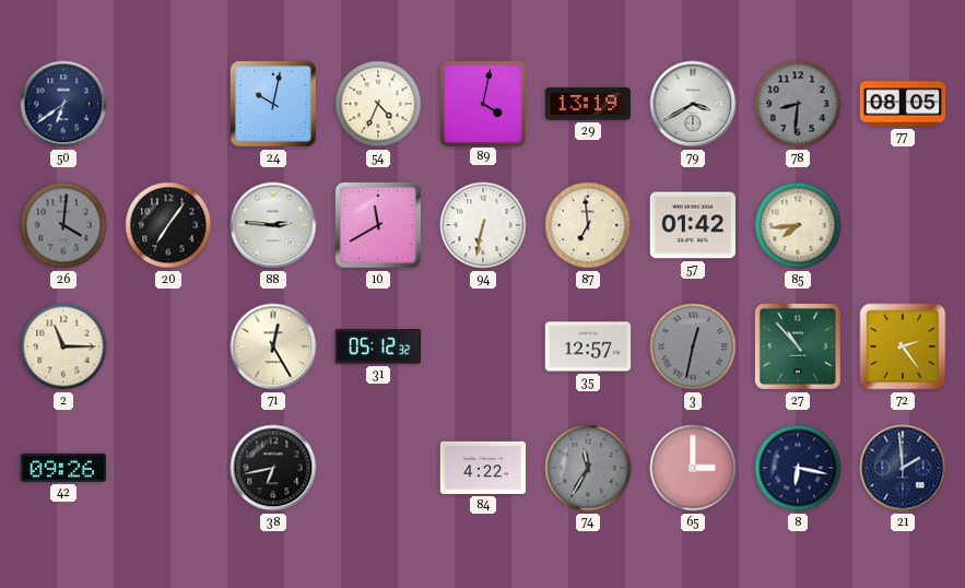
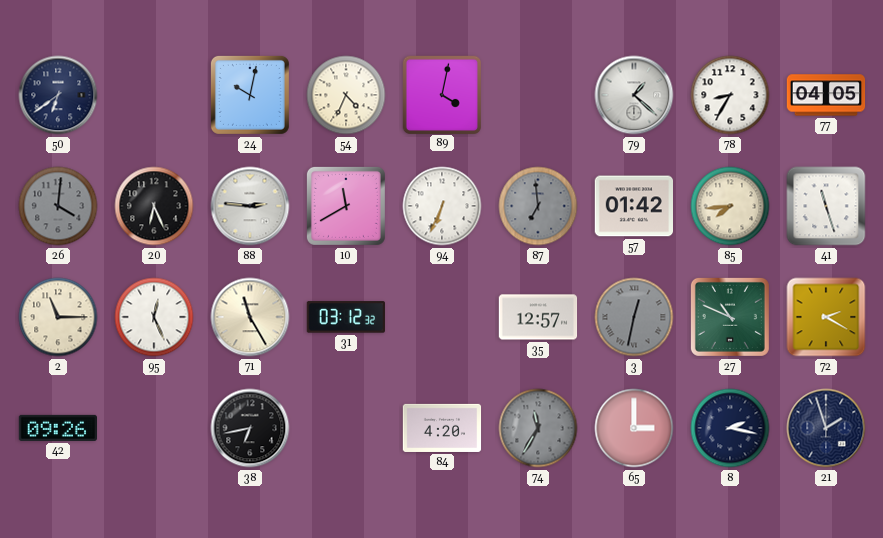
29: 13:19 -> none
79: 3:40 -> 1:22
78: 8:31 -> 8:35
78 dial: grey -> white
77: 08:05 -> 04:05
20: 7:06 -> 6:26
94: 6:32 -> 6:34
87 dial: cream -> grey
41: none -> 11:27
95: none -> 12:26
71: 12:25 -> 11:25
31: 05:12 -> 03:12
27: 10:53 -> 10:49
72: 2:24 -> 2:20
84: 4:22 -> 4:20
8: 6:17 -> 2:17
21: 1:59 -> 1:57
